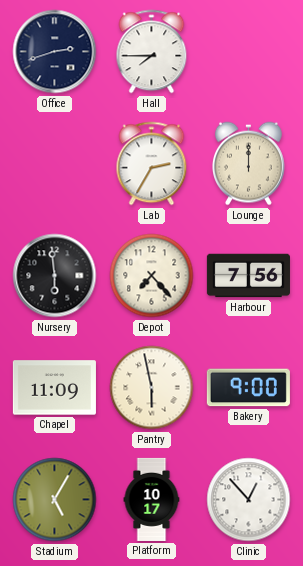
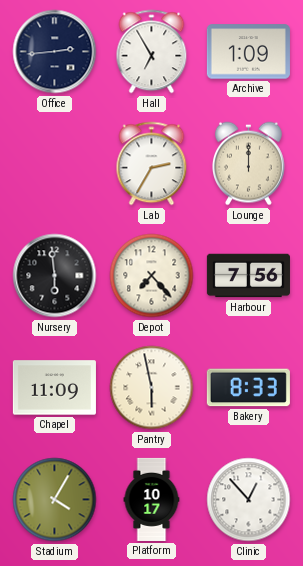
Office: 2:42 -> 2:44
Hall: 7:45 -> 6:55
Archive: none -> 1:09
Bakery: 9:00 -> 8:33
Stadium: 5:05 -> 4:05
